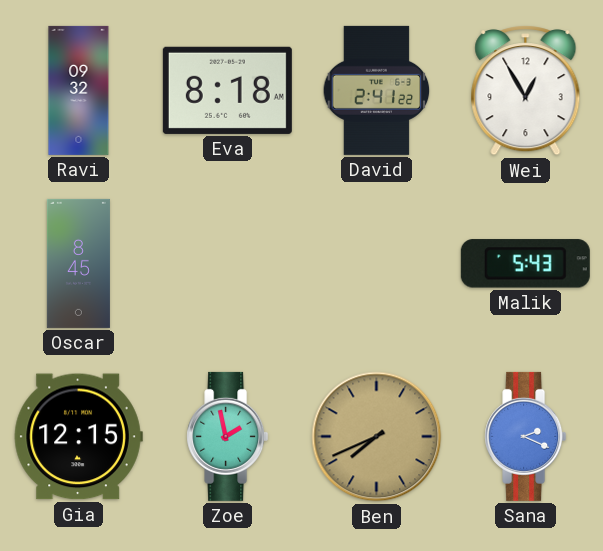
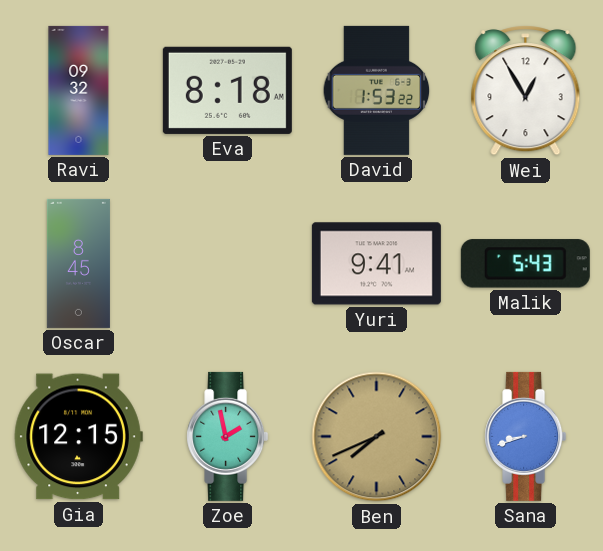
David: 2:41 -> 1:53
Yuri: none -> 9:41
Sana: 2:19 -> 8:42
